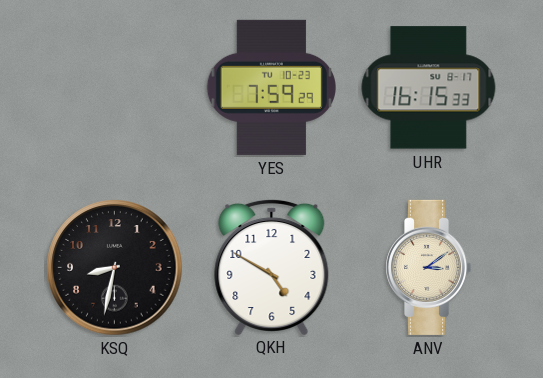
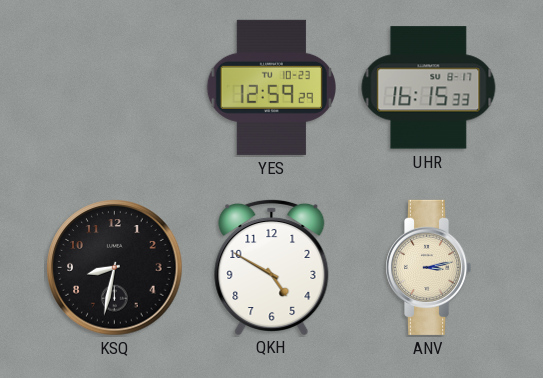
YES: 7:59 -> 12:59
ANV: 3:09 -> 3:13
